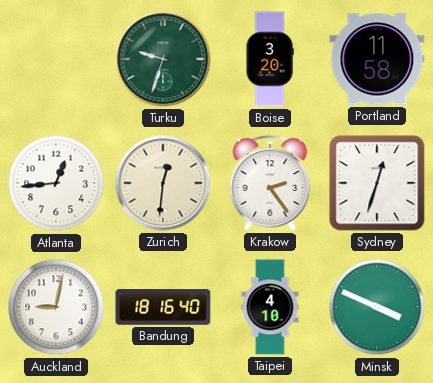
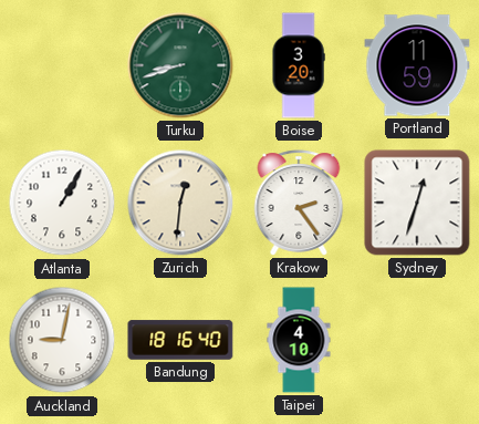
Turku: 9:33 -> 8:42
Portland: 11:58 -> 11:59
Atlanta: 12:44 -> 1:05
Minsk: 3:49 -> none
